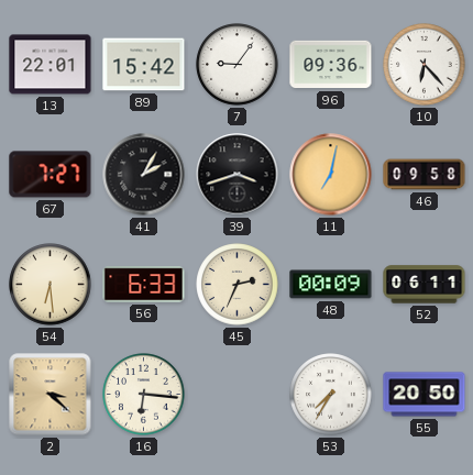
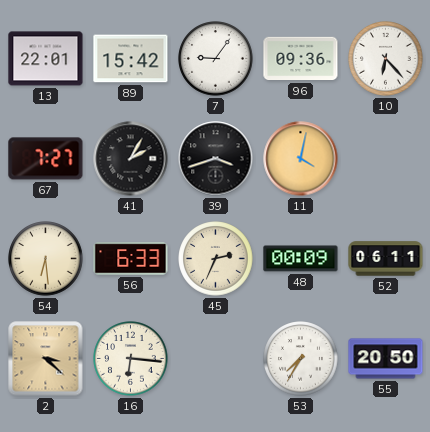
11: 7:02 -> 4:02
46: 09:58 -> none
